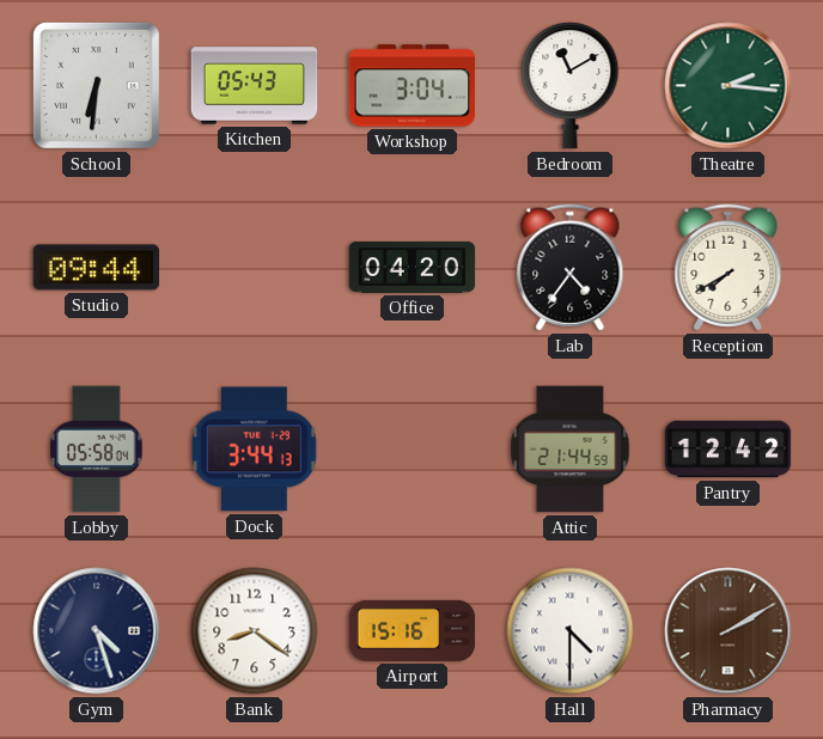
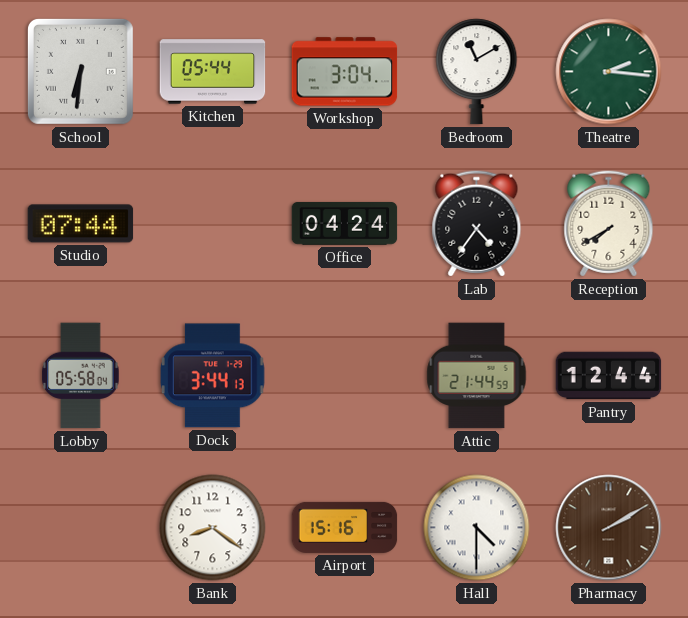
Kitchen: 05:43 -> 05:44
Studio: 09:44 -> 07:44
Office: 04:20 -> 04:24
Pantry: 12:42 -> 12:44
Gym: 4:27 -> none
